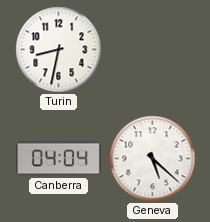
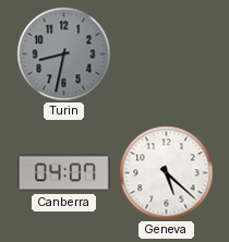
Turin dial: white -> grey
Canberra: 04:04 -> 04:07
